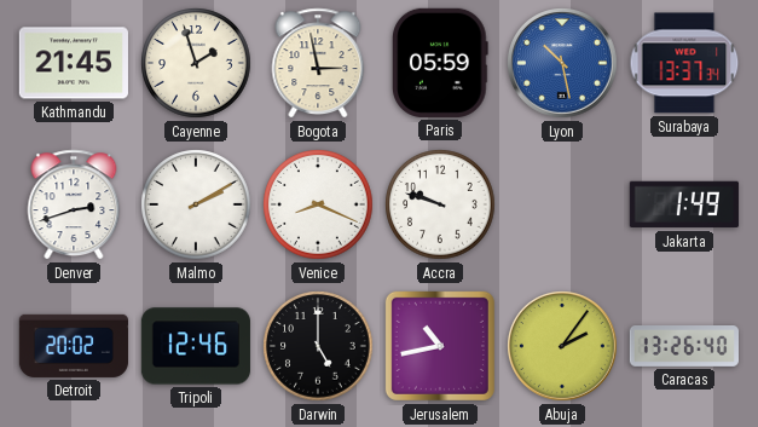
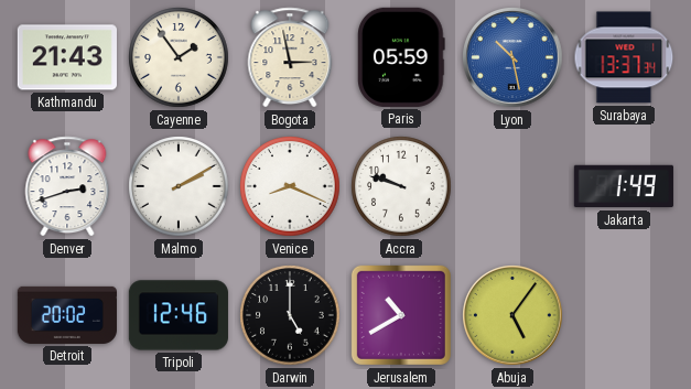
Kathmandu: 21:45 -> 21:43
Cayenne: 1:57 -> 1:54
Jerusalem: 10:43 -> 10:40
Abuja: 2:06 -> 5:06
Caracas: 13:26 -> none
